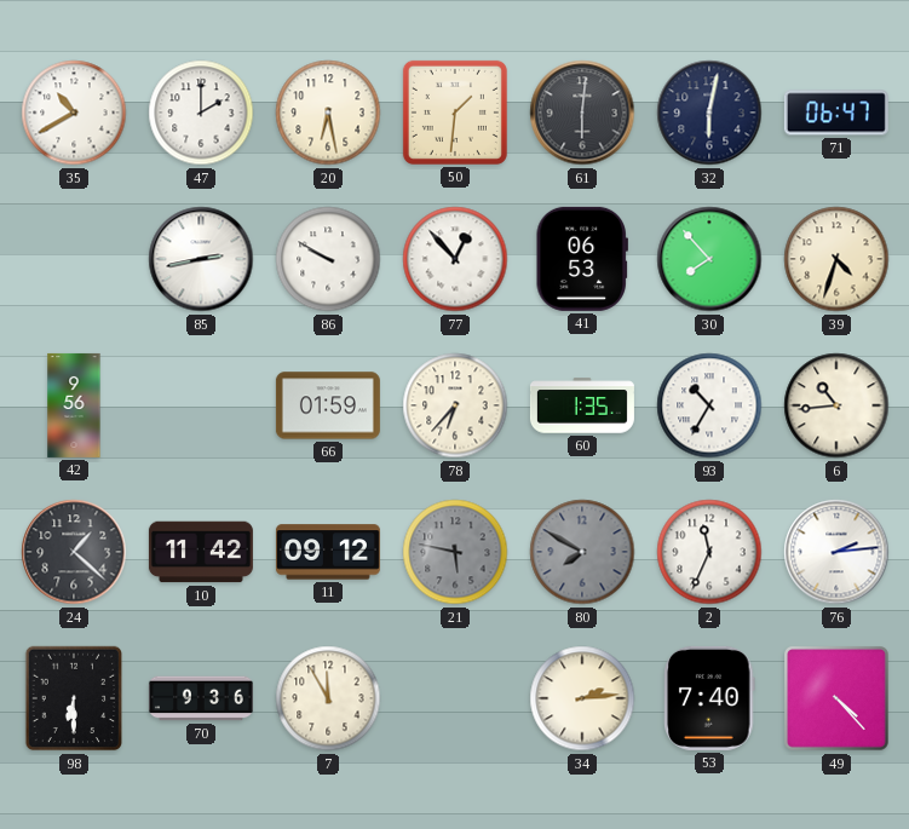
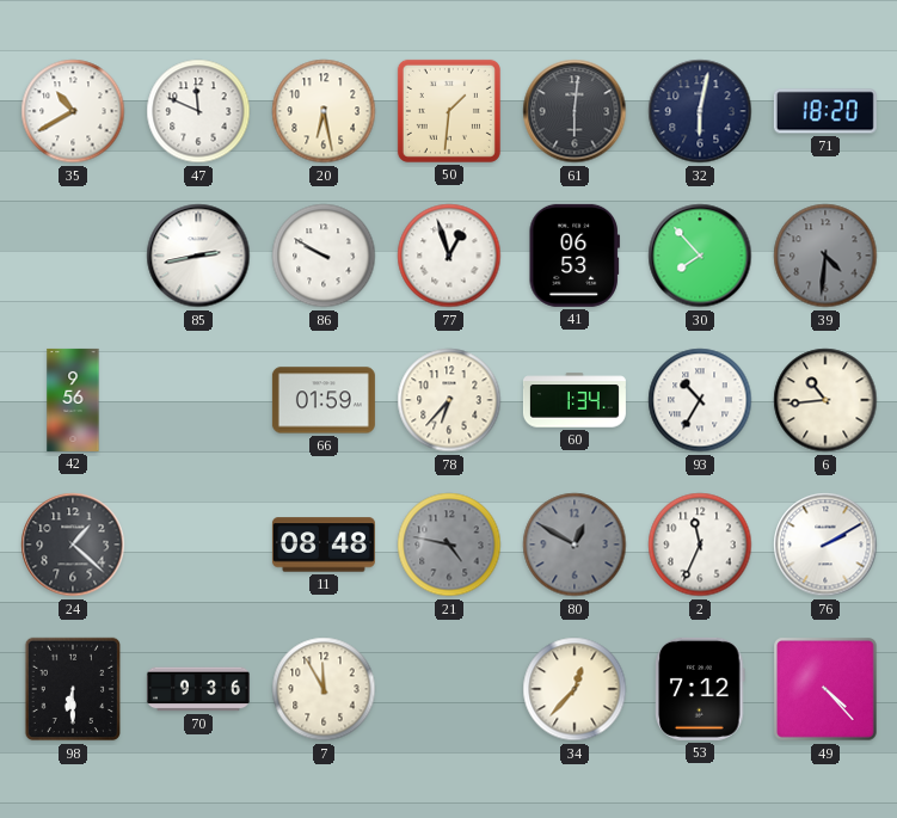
47: 2:00 -> 11:49
71: 06:47 -> 18:20
77: 12:53 -> 12:57
39: 4:33 -> 4:31
39 dial: cream -> grey
60: 1:35 -> 1:34
10: 11:42 -> none
11: 09:12 -> 08:48
21: 5:47 -> 4:47
80: 7:50 -> 12:50
76: 2:14 -> 2:10
34: 2:14 -> 12:37
53: 7:40 -> 7:12
